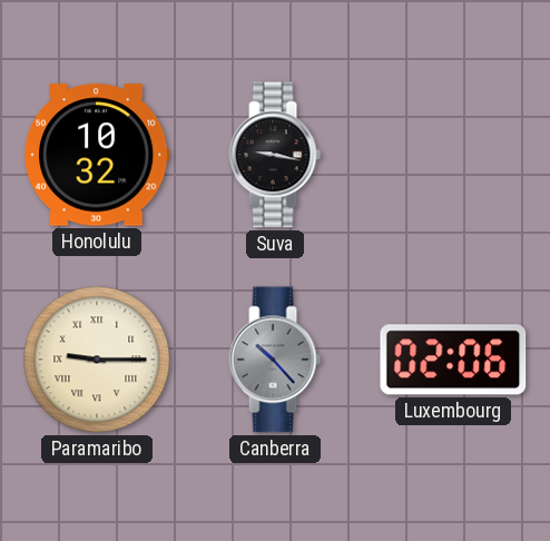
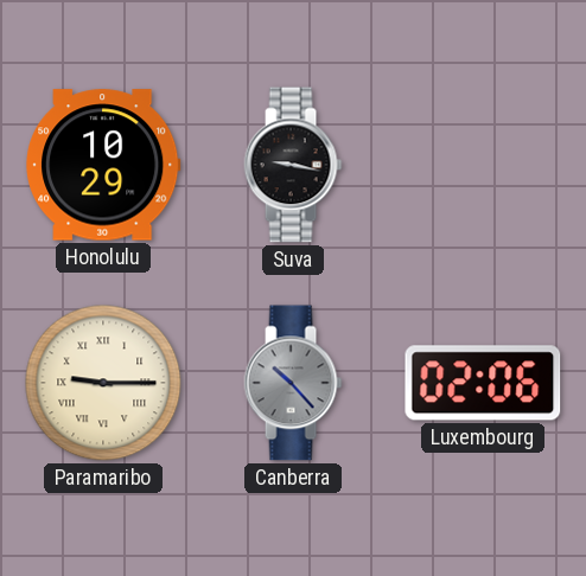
Honolulu: 10:32 -> 10:29
